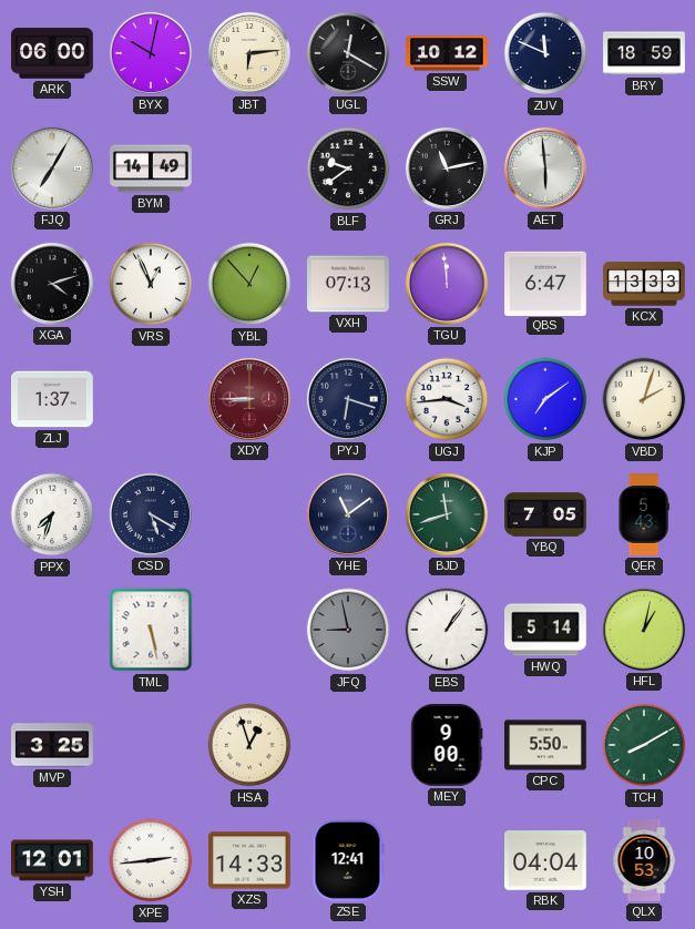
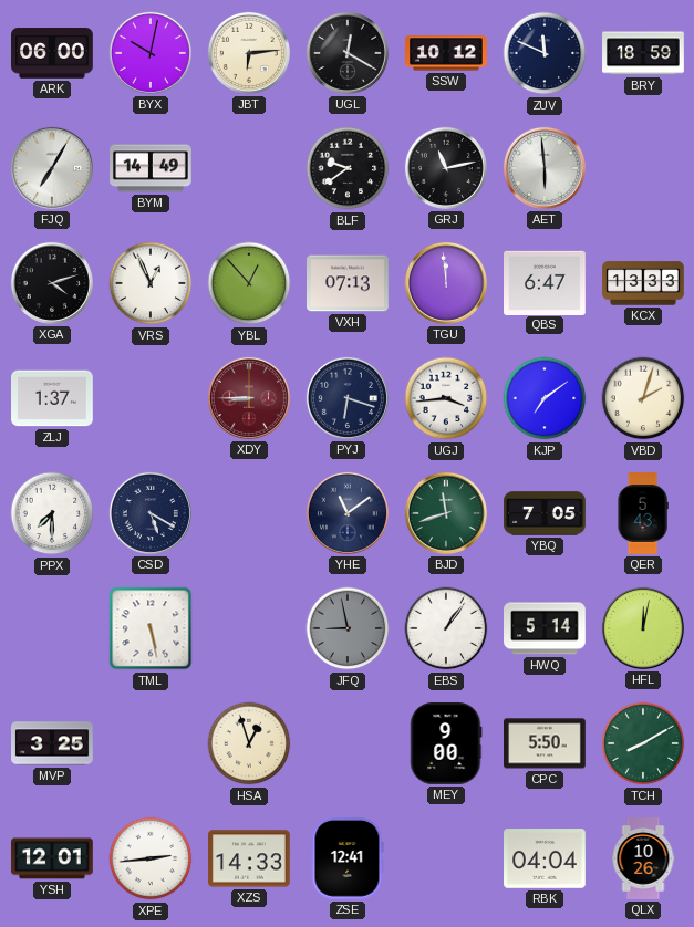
PPX: 7:33 -> 7:30
HFL: 1:02 -> 12:02
QLX: 10:53 -> 10:26
